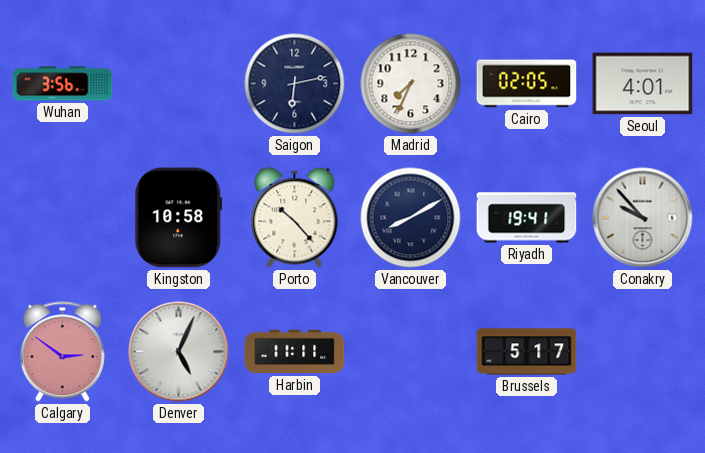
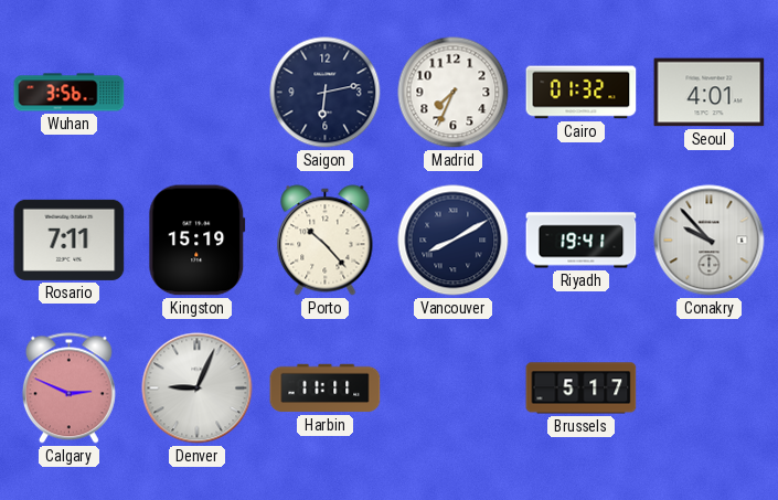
Cairo: 02:05 -> 01:32
Rosario: none -> 7:11
Kingston: 10:58 -> 15:19
Calgary: 2:51 -> 2:49
Denver: 5:04 -> 9:04
